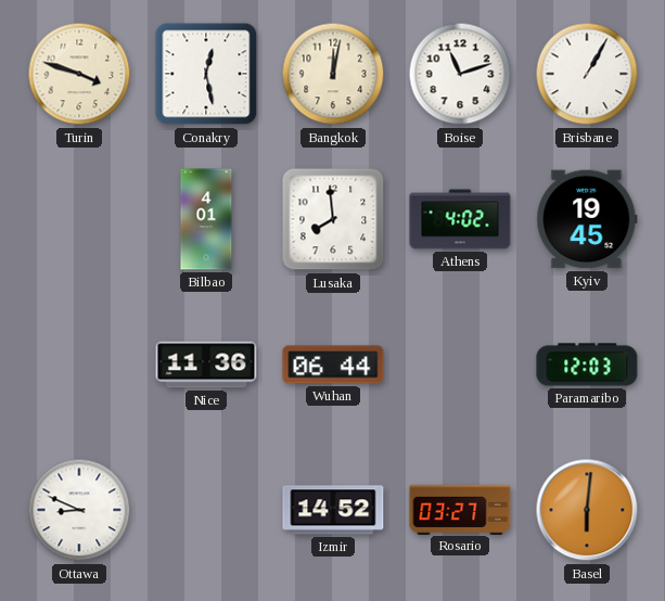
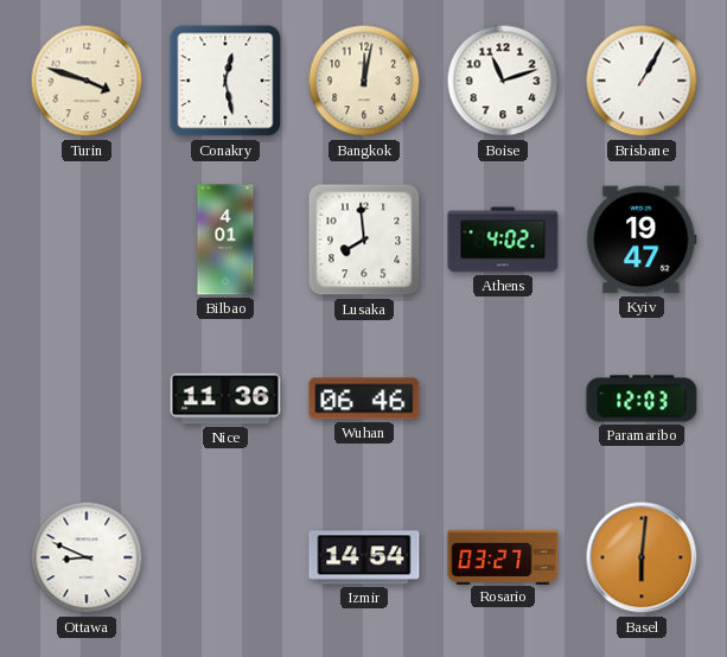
Kyiv: 19:45 -> 19:47
Wuhan: 06:44 -> 06:46
Izmir: 14:52 -> 14:54
